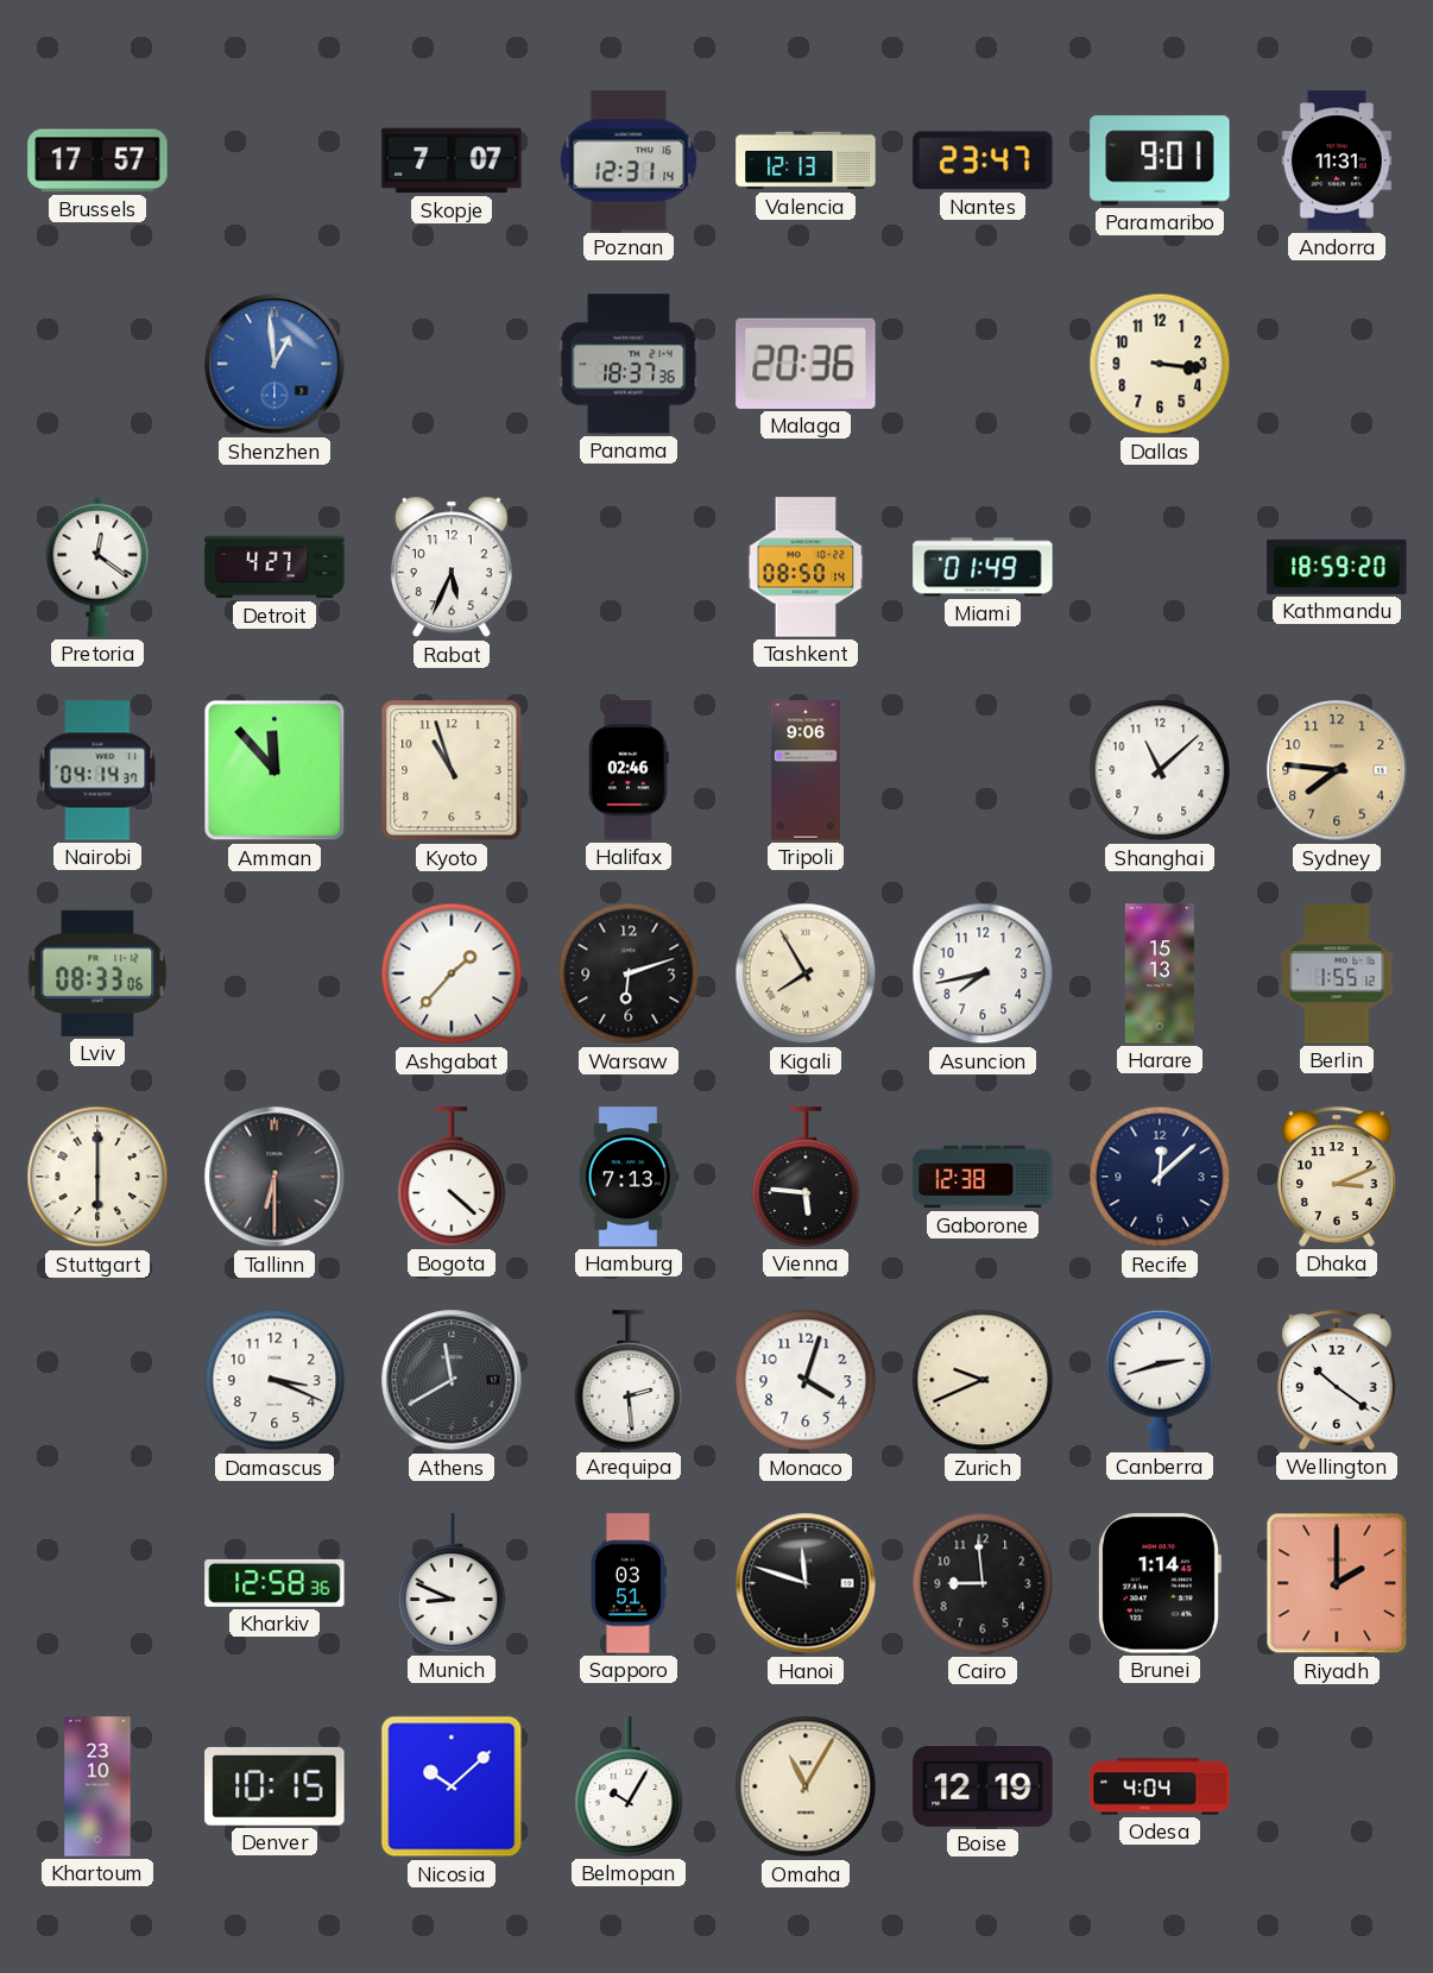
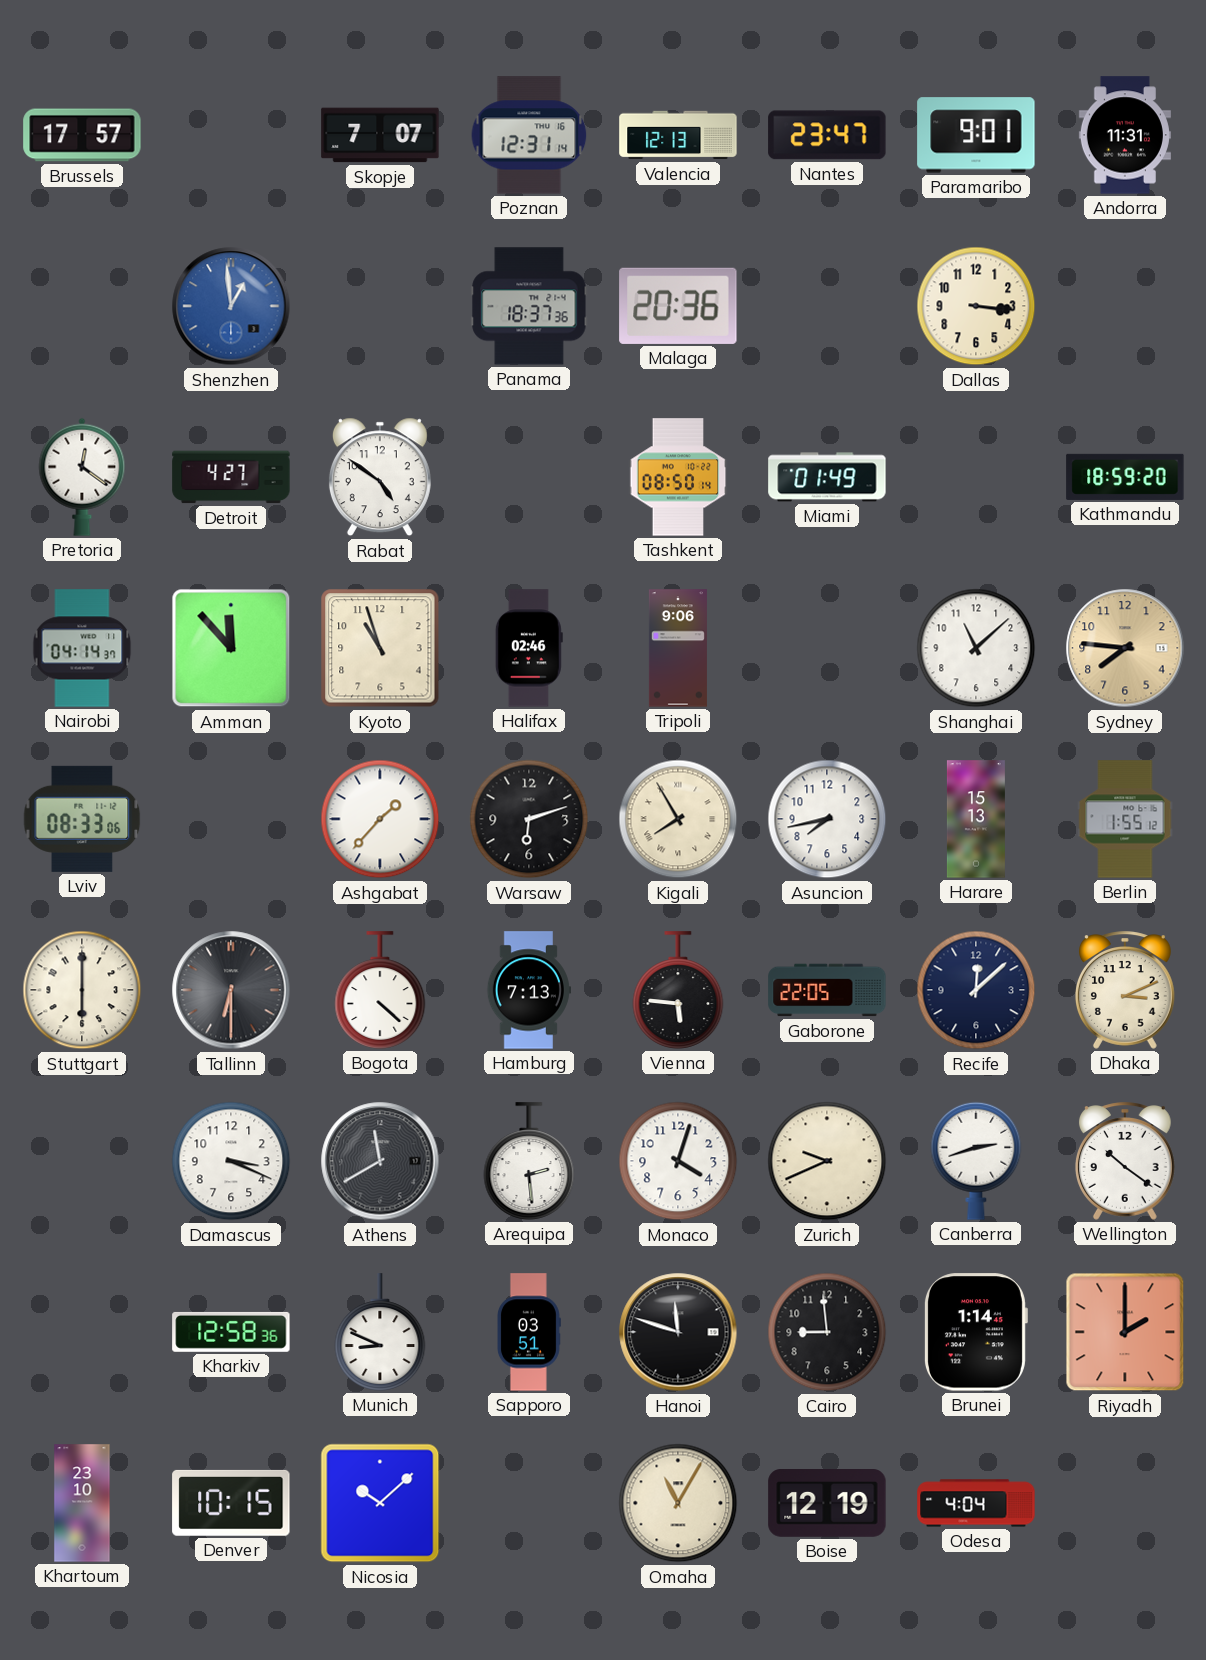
Rabat: 5:34 -> 4:51
Gaborone: 12:38 -> 22:05
Belmopan: 10:05 -> none
